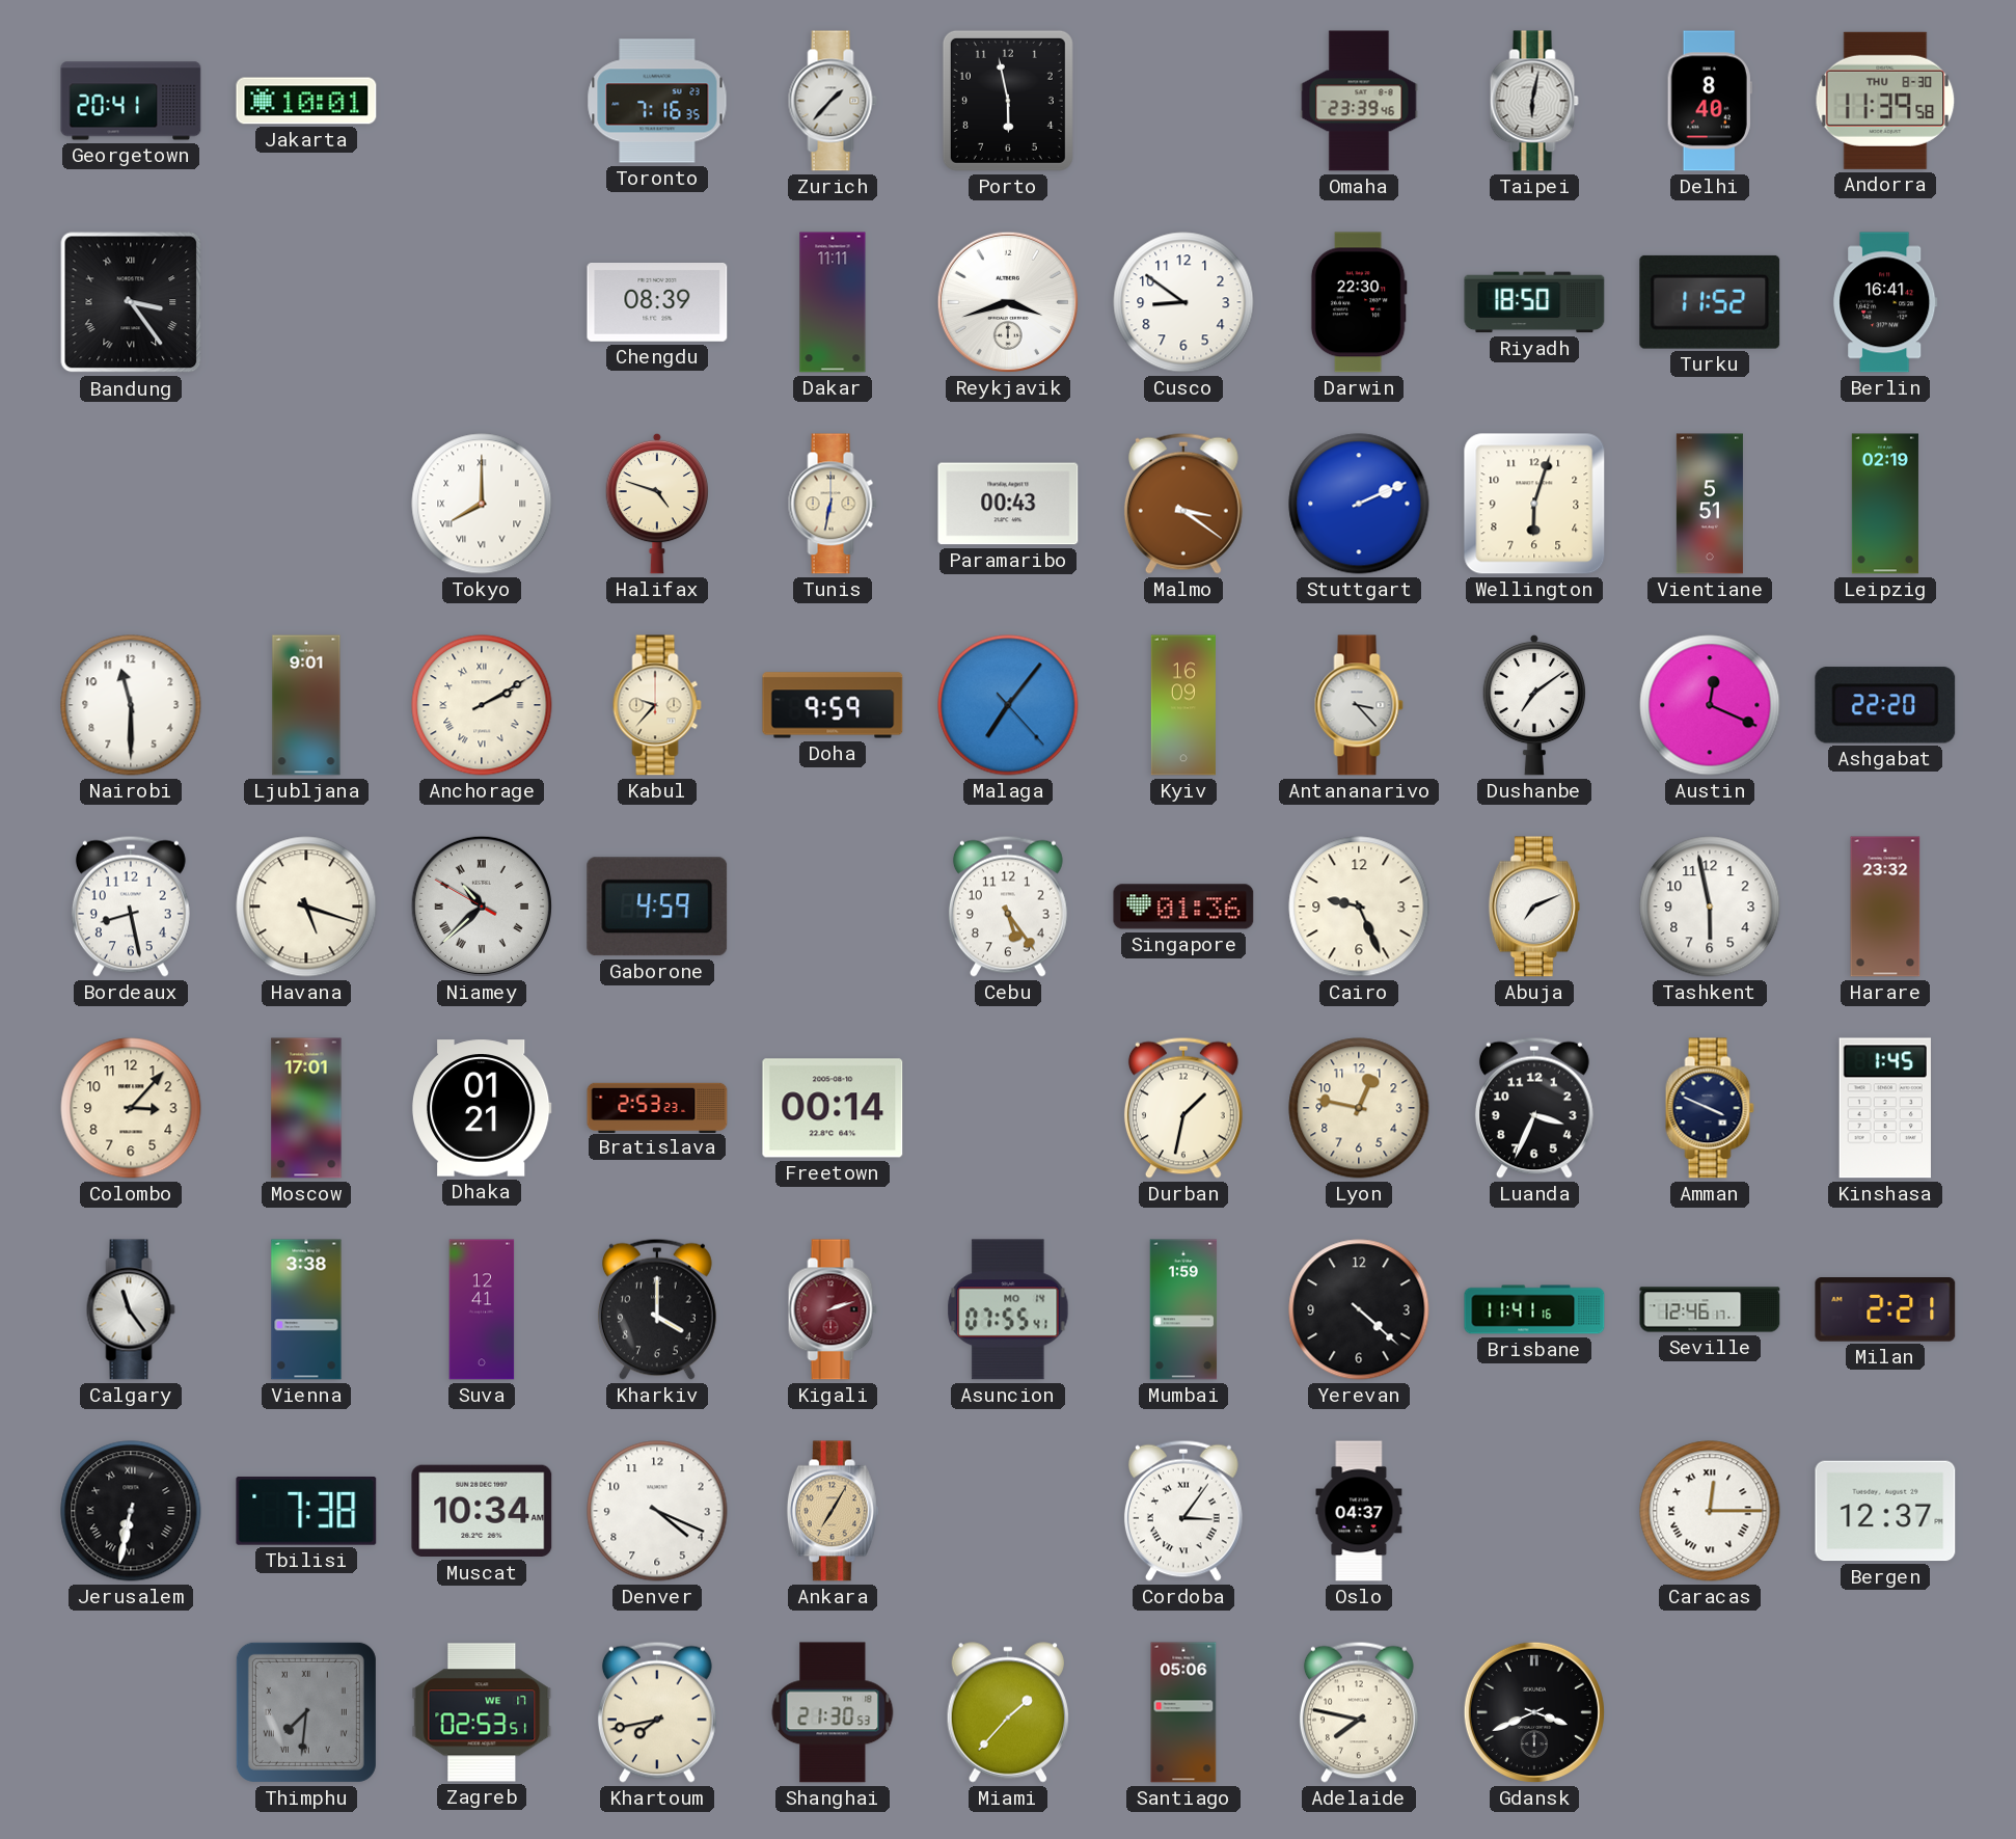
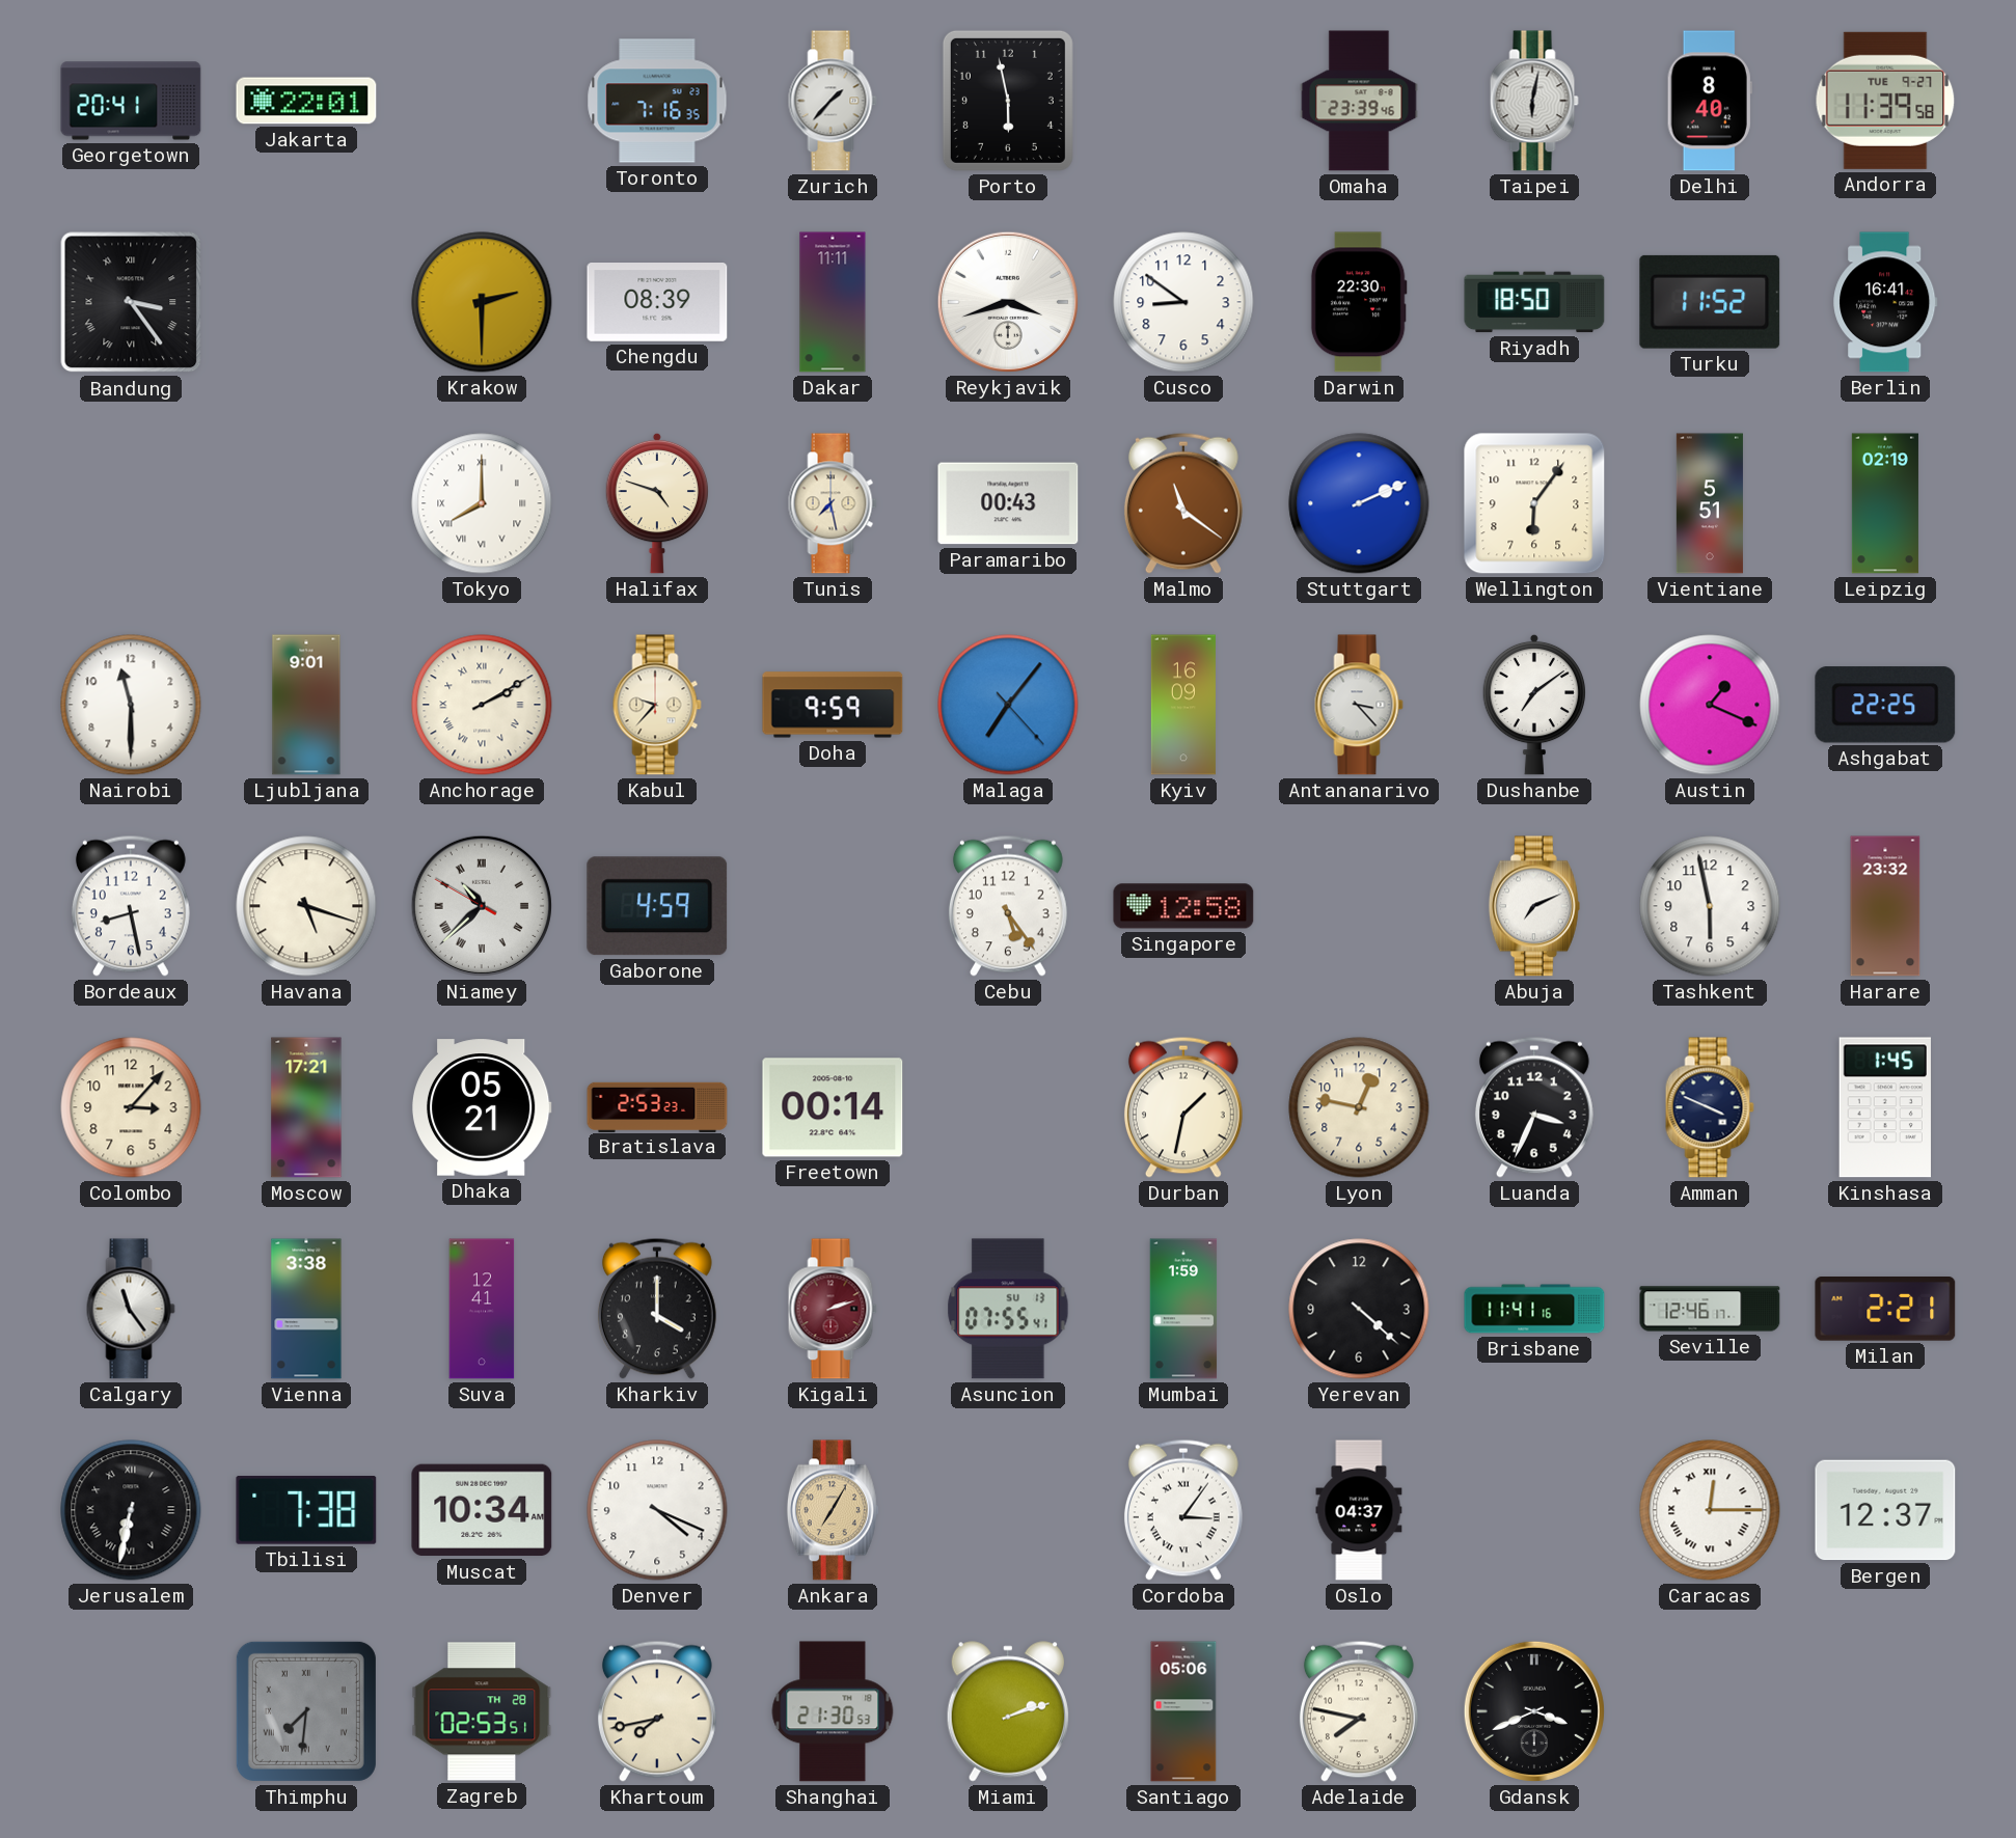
Jakarta: 10:01 -> 22:01
Andorra date: THU 8-30 -> TUE 9-27
Krakow: none -> 2:30
Tunis: 6:32 -> 7:28
Malmo: 3:21 -> 11:21
Wellington: 6:03 -> 6:06
Austin: 12:19 -> 1:19
Ashgabat: 22:20 -> 22:25
Singapore: 01:36 -> 12:58
Cairo: 9:26 -> none
Moscow: 17:01 -> 17:21
Dhaka: 01:21 -> 05:21
Asuncion date: MO 14 -> SU 13
Zagreb date: WE 17 -> TH 28
Miami: 1:37 -> 2:12
